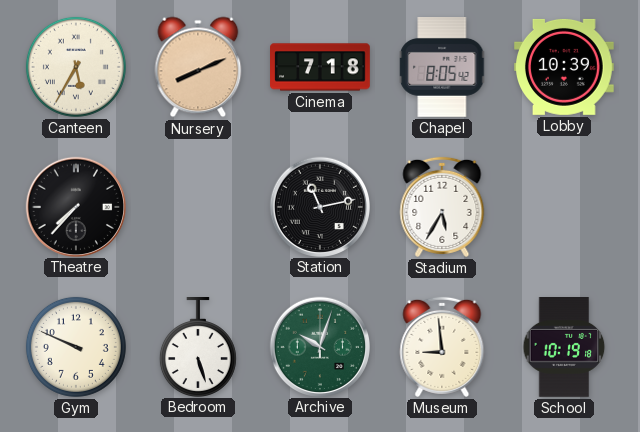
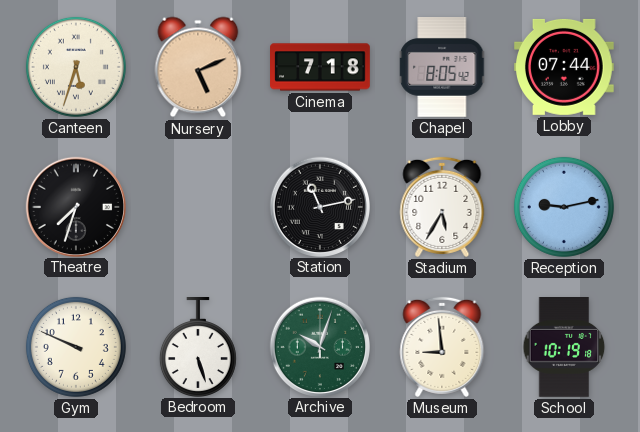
Canteen: 5:35 -> 5:33
Nursery: 8:11 -> 5:11
Lobby: 10:39 -> 07:44
Theatre: 7:37 -> 7:33
Reception: none -> 9:13
